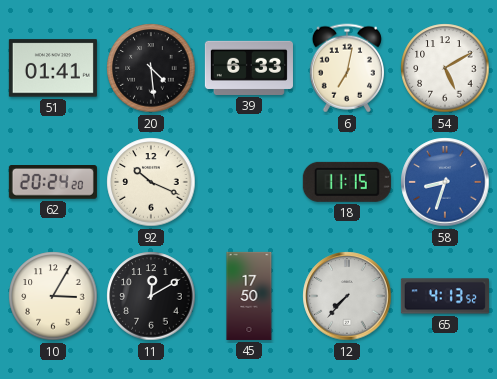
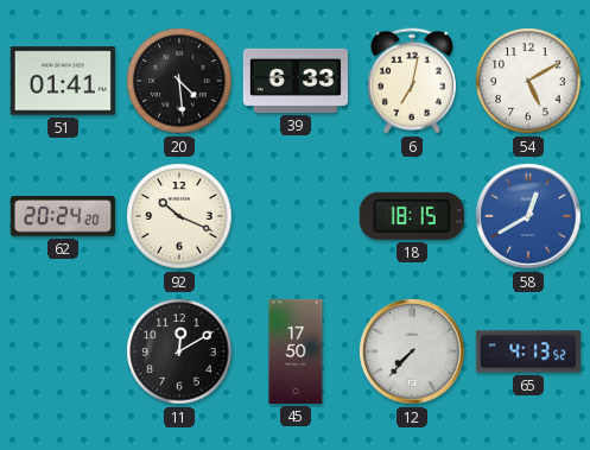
18: 11:15 -> 18:15
58: 8:33 -> 12:40
10: 3:05 -> none
